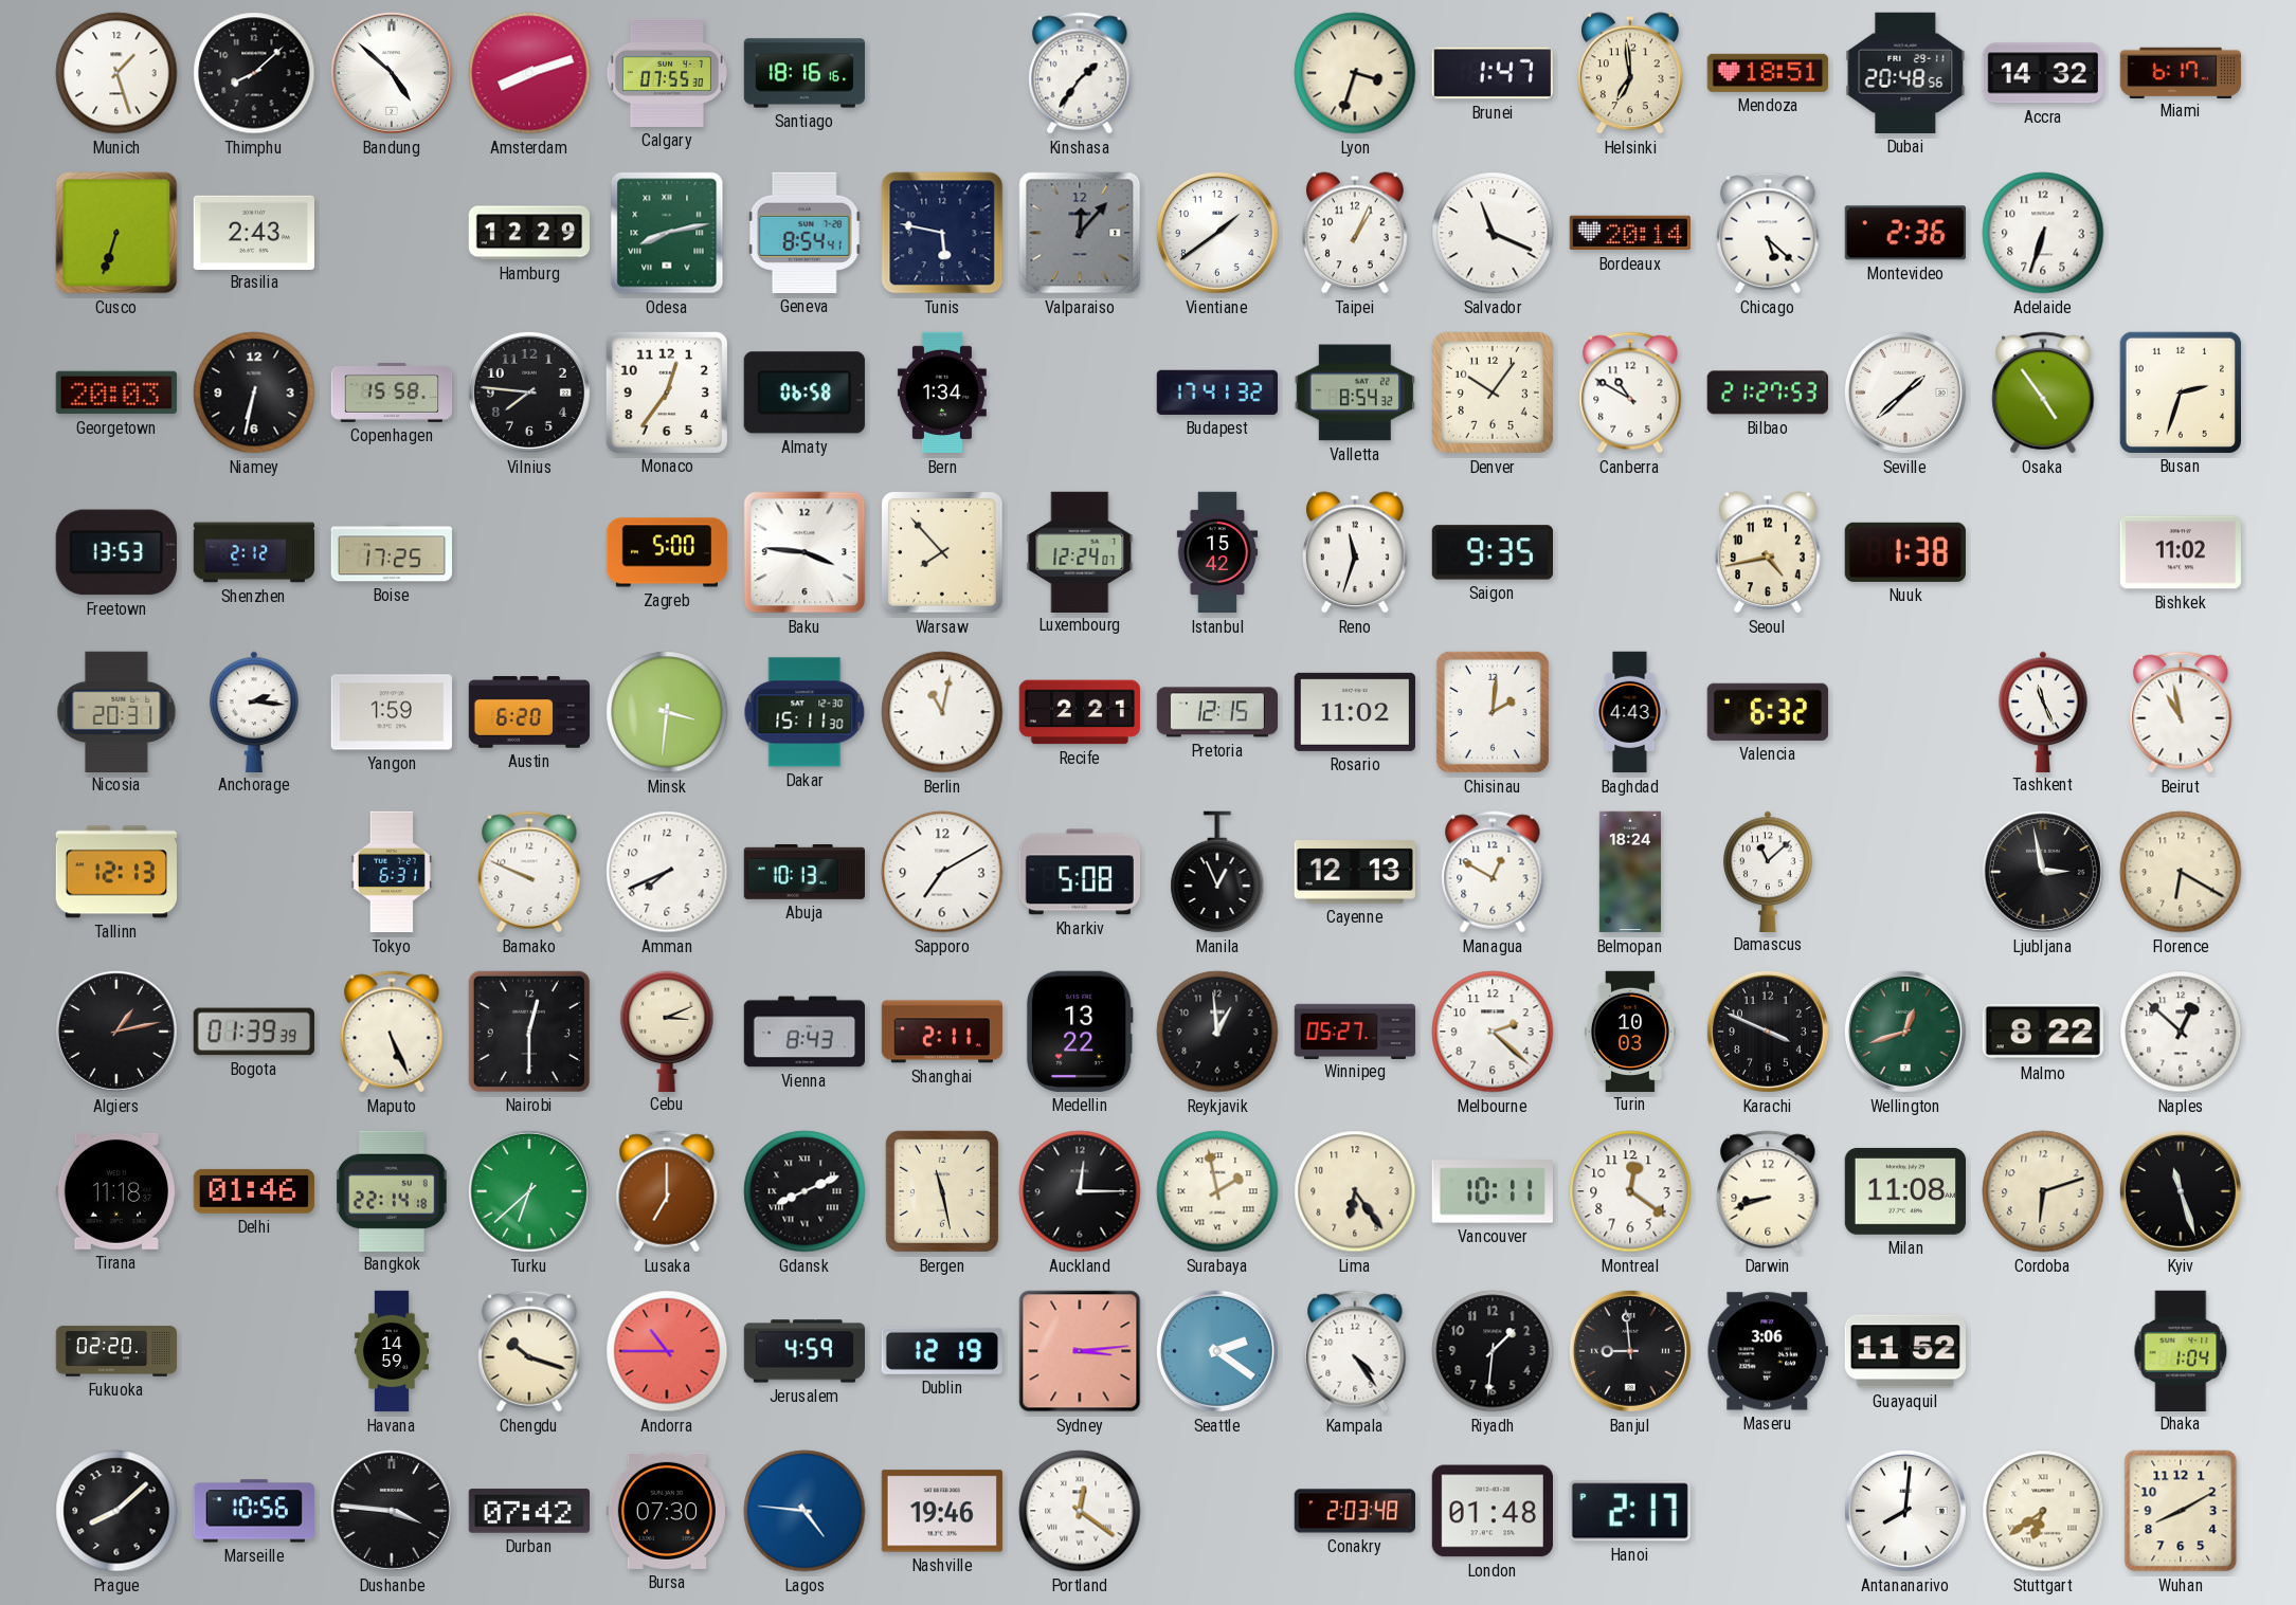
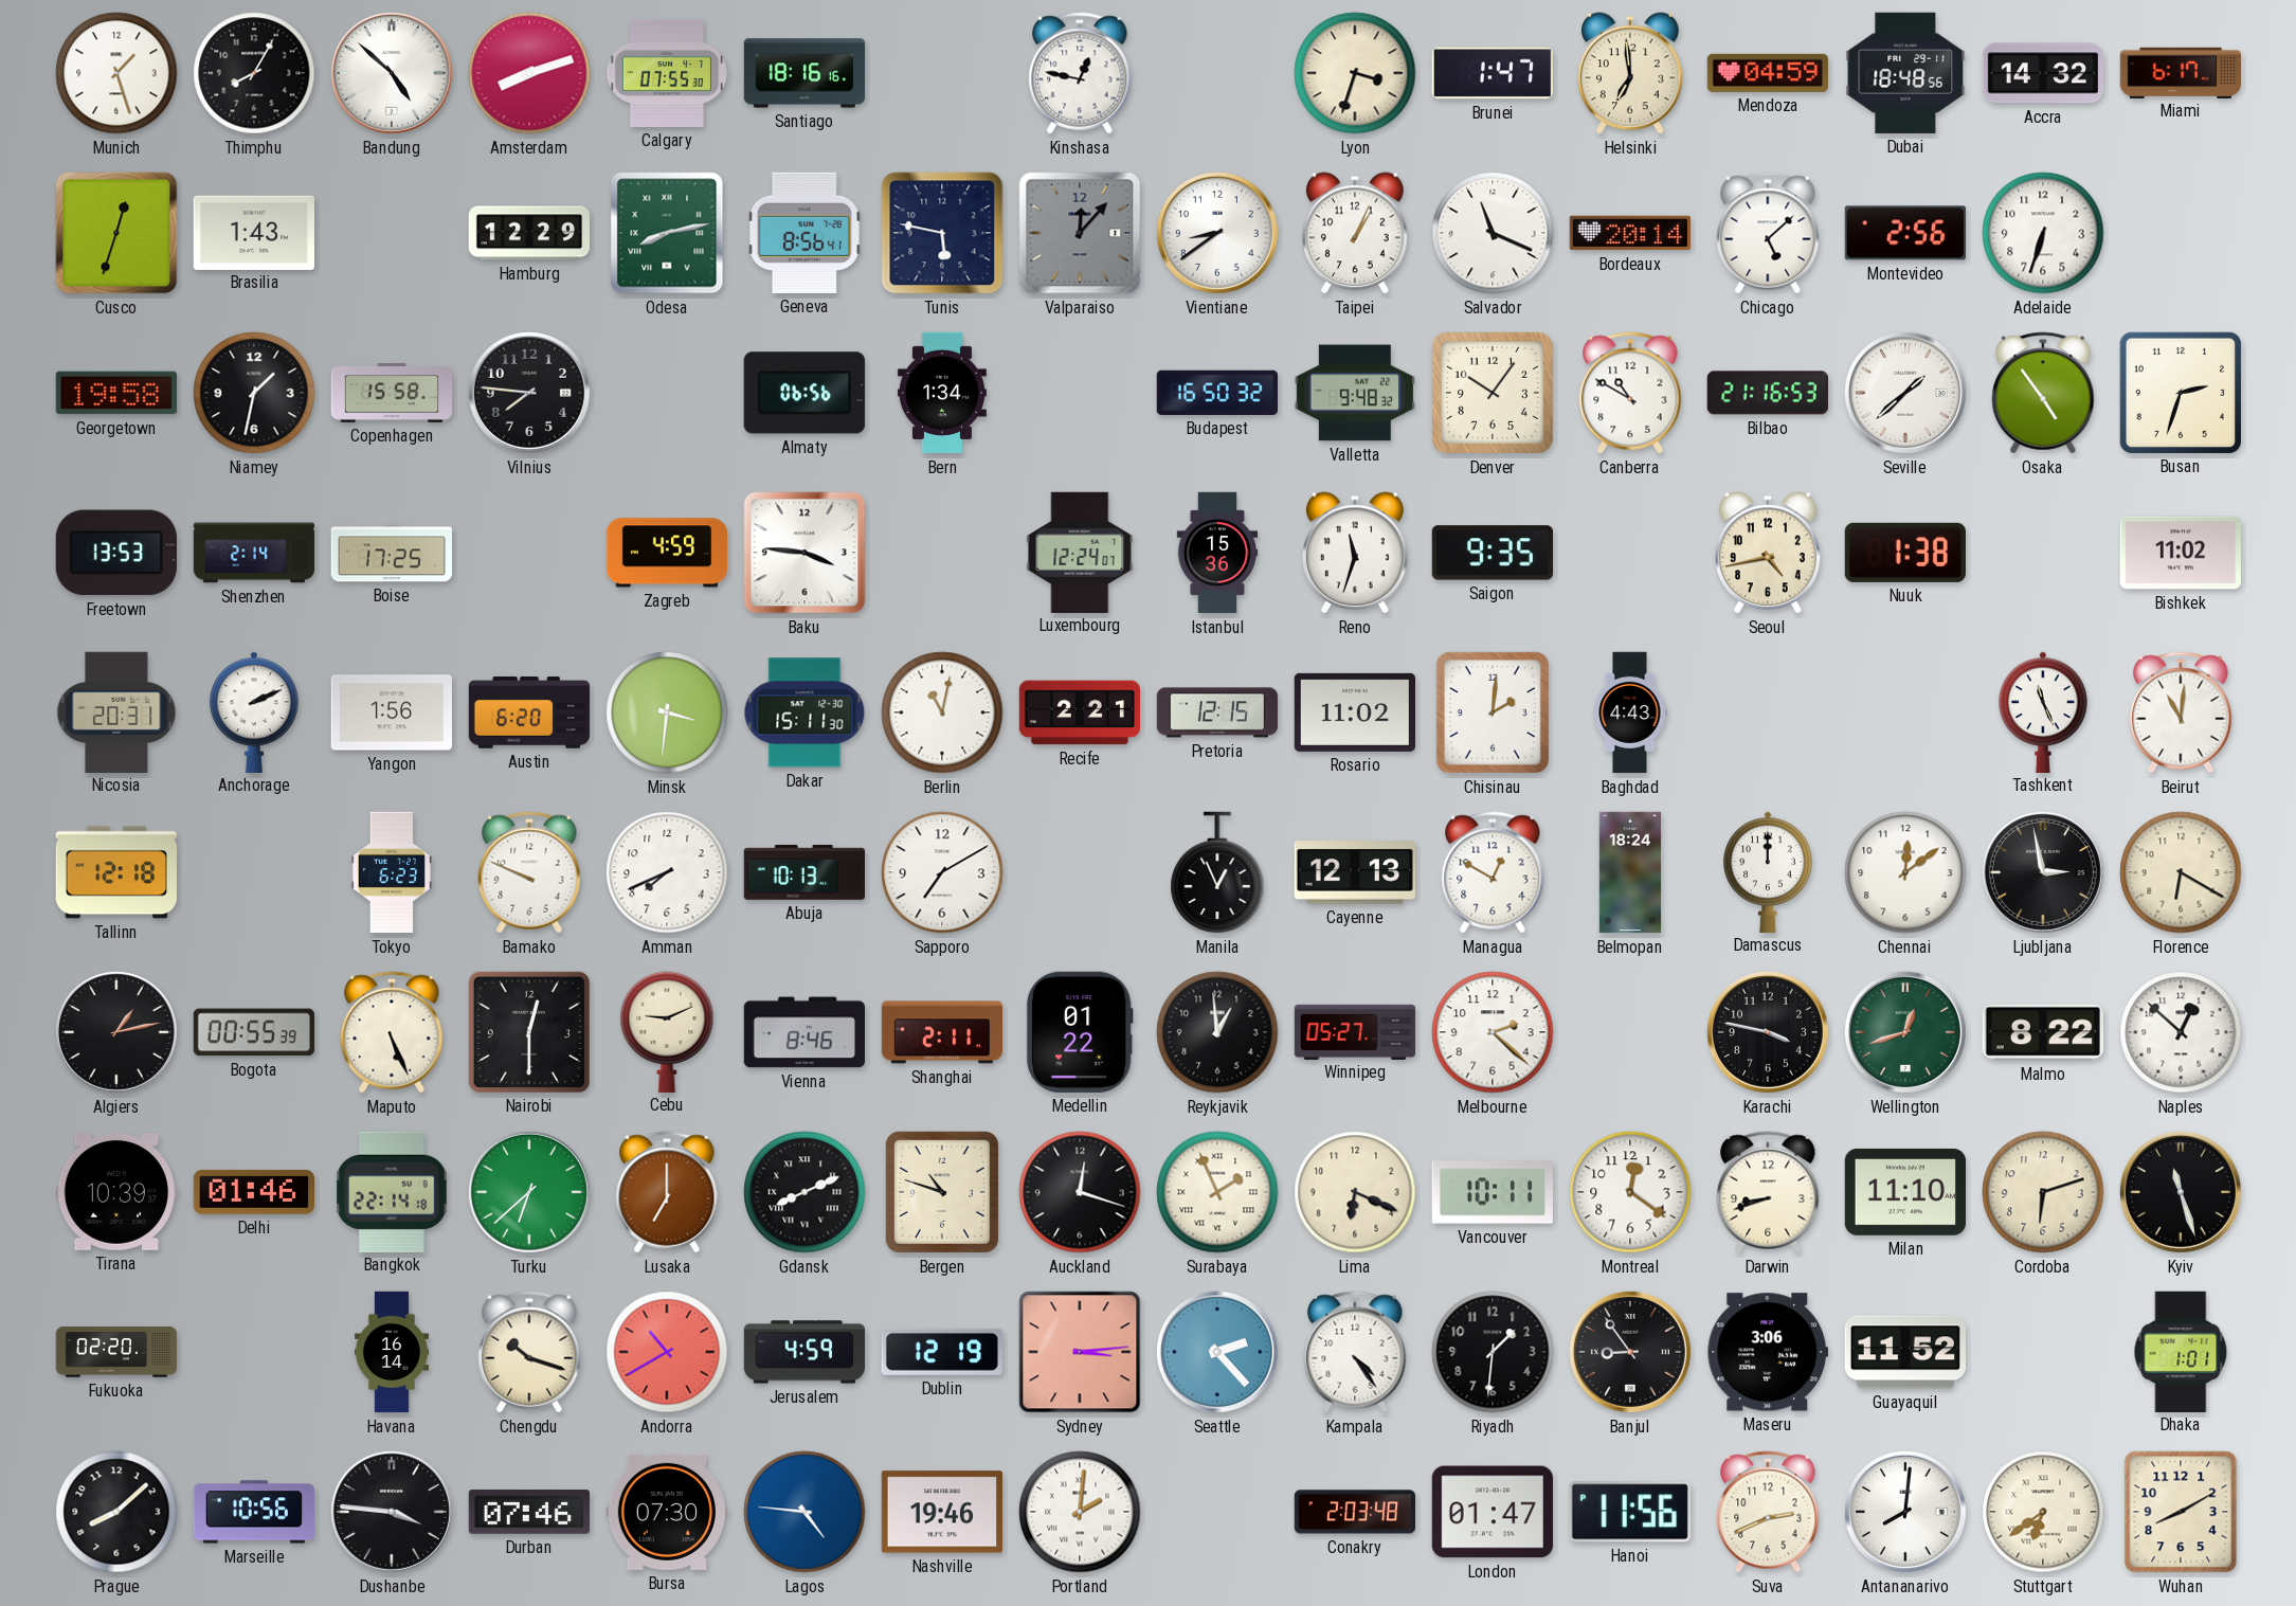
Thimphu: 8:08 -> 8:05
Kinshasa: 1:36 -> 12:47
Mendoza: 18:51 -> 04:59
Dubai: 20:48 -> 18:48
Cusco: 6:33 -> 12:33
Brasilia: 2:43 -> 1:43
Geneva: 8:54 -> 8:56
Vientiane: 1:39 -> 8:39
Chicago: 5:22 -> 5:08
Montevideo: 2:36 -> 2:56
Georgetown: 20:03 -> 19:58
Niamey: 6:32 -> 1:32
Monaco: 12:36 -> none
Almaty: 06:58 -> 06:56
Budapest: 17:41 -> 16:50
Valletta: 8:54 -> 9:48
Bilbao: 21:27 -> 21:16
Shenzhen: 2:12 -> 2:14
Zagreb: 5:00 -> 4:59
Warsaw: 7:53 -> none
Istanbul: 15:42 -> 15:36
Anchorage: 2:16 -> 2:11
Yangon: 1:59 -> 1:56
Valencia: 6:32 -> none
Beirut: 10:58 -> 11:01
Tallinn: 12:13 -> 12:18
Tokyo: 6:31 -> 6:23
Kharkiv: 5:08 -> none
Damascus: 11:08 -> 12:00
Chennai: none -> 12:09
Bogota: 01:39 -> 00:55
Cebu: 3:11 -> 9:11
Vienna: 8:43 -> 8:46
Medellin: 13:22 -> 01:22
Turin: 10:03 -> none
Karachi: 3:49 -> 3:47
Tirana: 11:18 -> 10:39
Bergen: 11:28 -> 10:48
Auckland: 12:15 -> 12:18
Surabaya: 1:58 -> 1:56
Lima: 6:24 -> 6:19
Milan: 11:08 -> 11:10
Havana: 14:59 -> 16:14
Andorra: 10:45 -> 10:40
Seattle: 2:21 -> 2:23
Banjul: 8:59 -> 8:54
Dhaka: 1:04 -> 1:01
Durban: 07:42 -> 07:46
Portland: 12:21 -> 2:01
London: 01:48 -> 01:47
Hanoi: 2:17 -> 11:56
Suva: none -> 2:41
